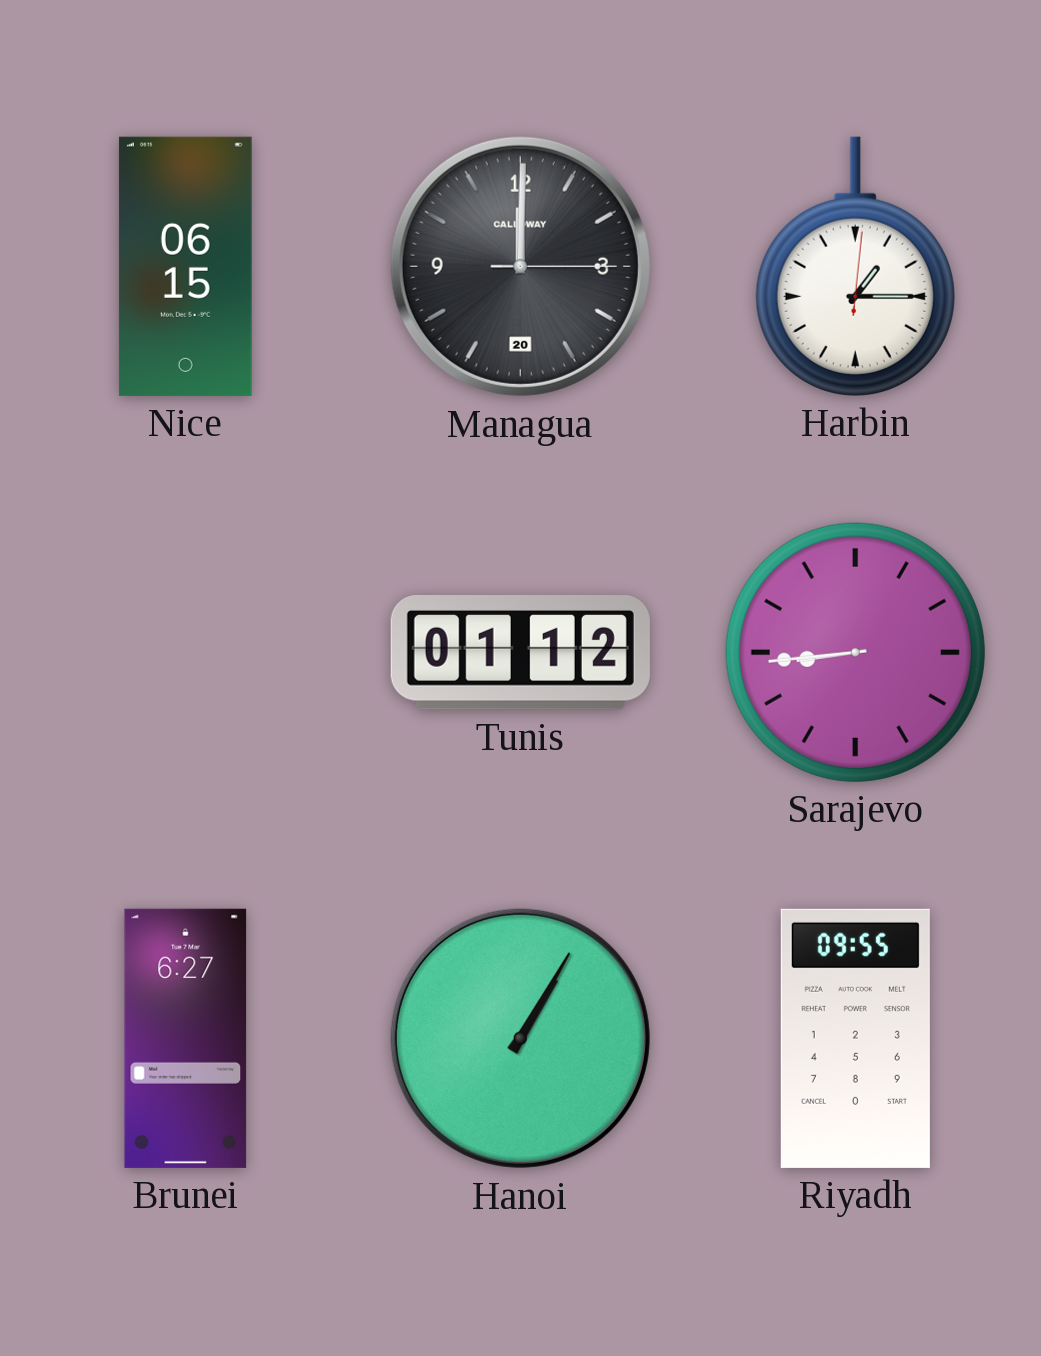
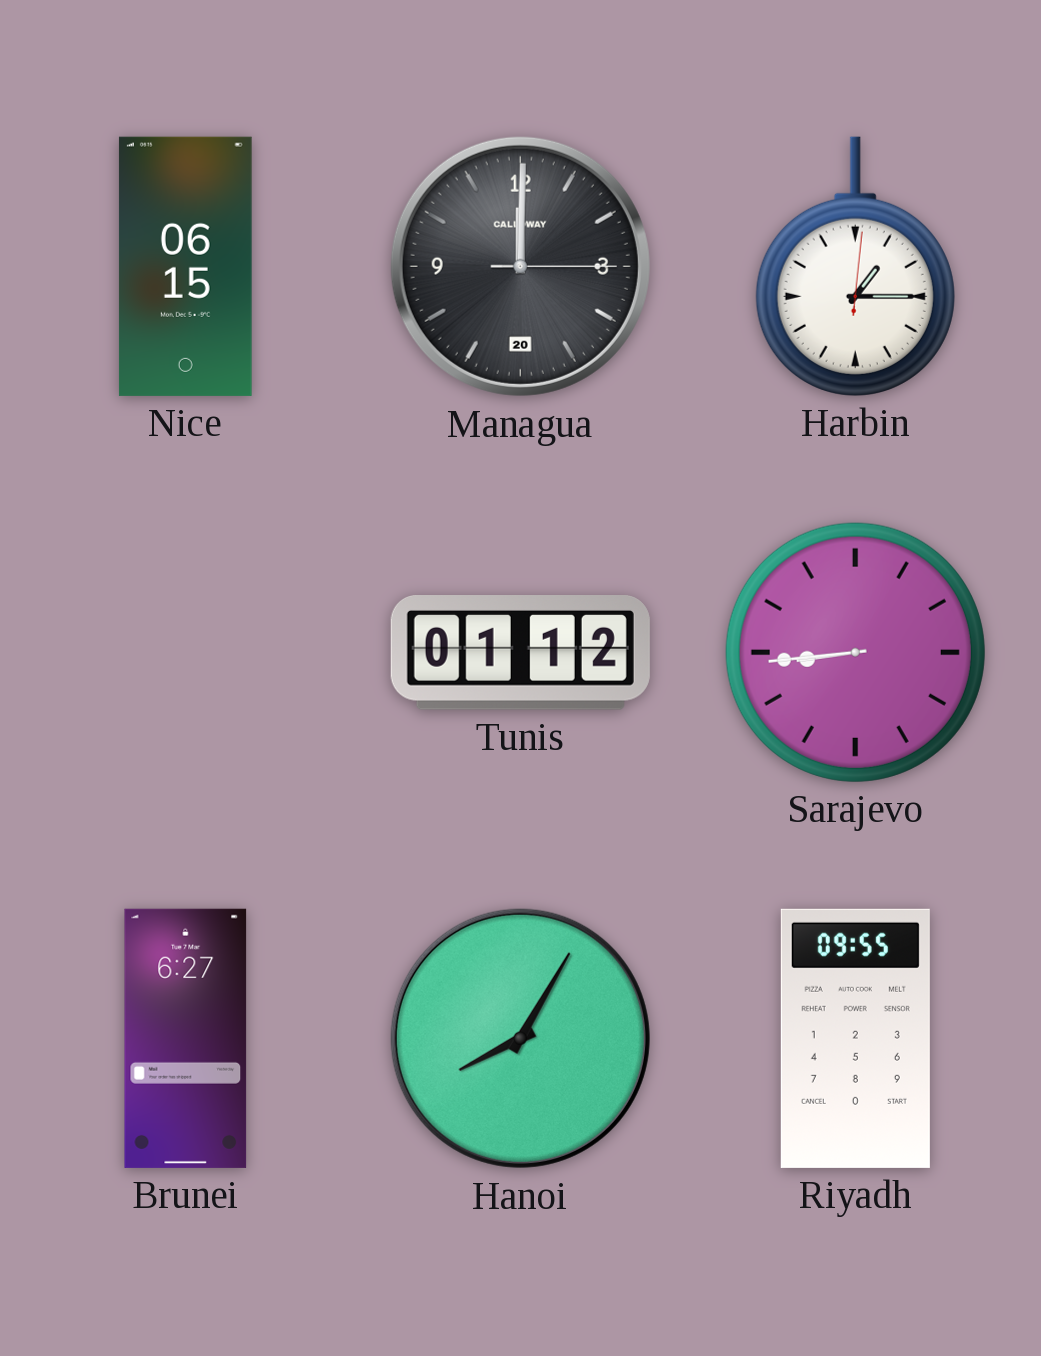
Hanoi: 1:05 -> 8:05
